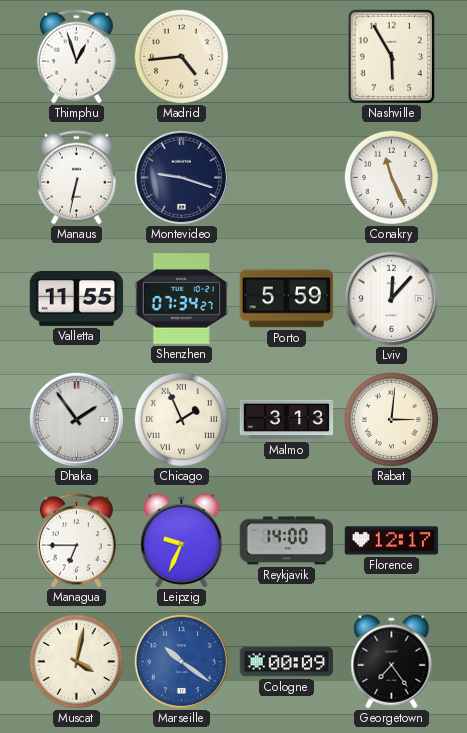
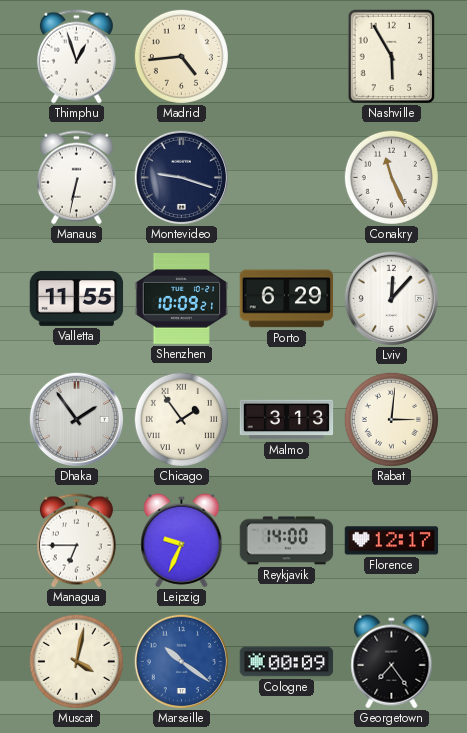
Shenzhen: 07:34 -> 10:09
Porto: 5:59 -> 6:29
Chicago: 1:56 -> 1:54
